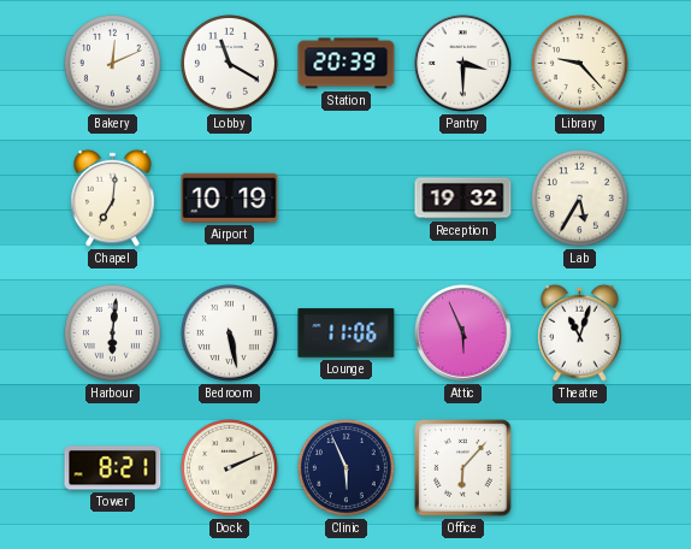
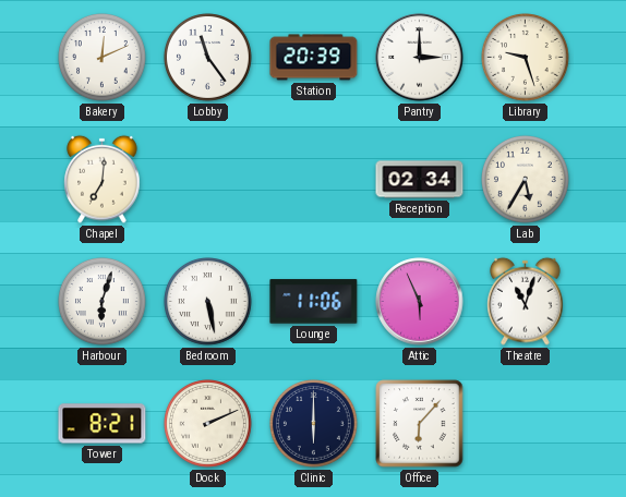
Lobby: 11:20 -> 11:24
Pantry: 3:30 -> 3:00
Library: 9:23 -> 9:27
Airport: 10:19 -> none
Reception: 19:32 -> 02:34
Harbour: 6:01 -> 6:03
Clinic: 5:56 -> 6:00
